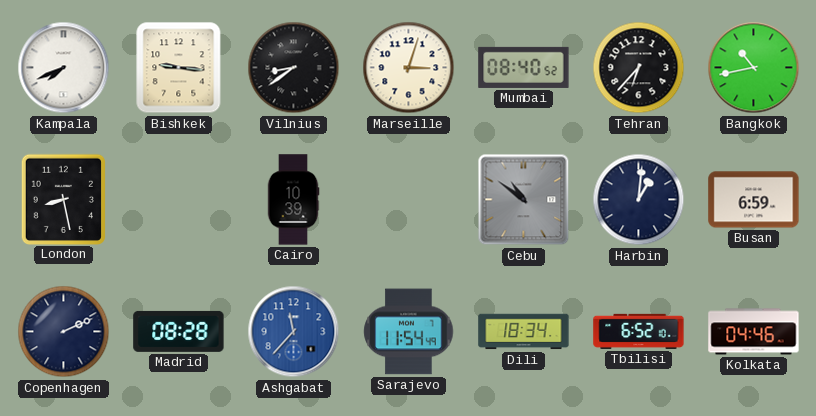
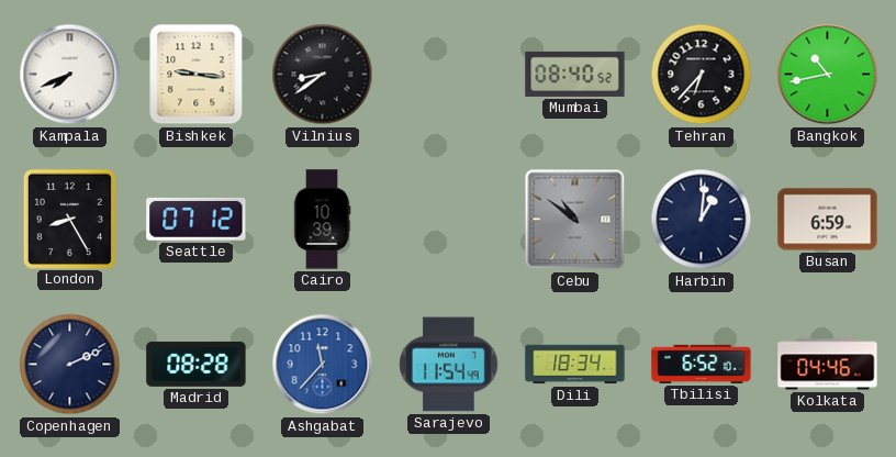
Marseille: 3:03 -> none
London: 8:28 -> 8:25
Seattle: none -> 07:12
